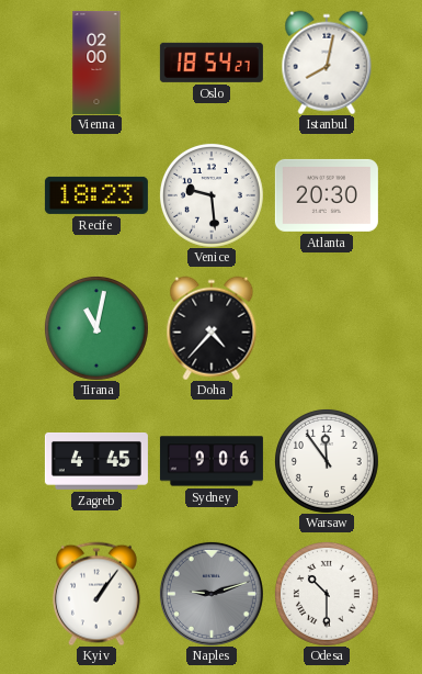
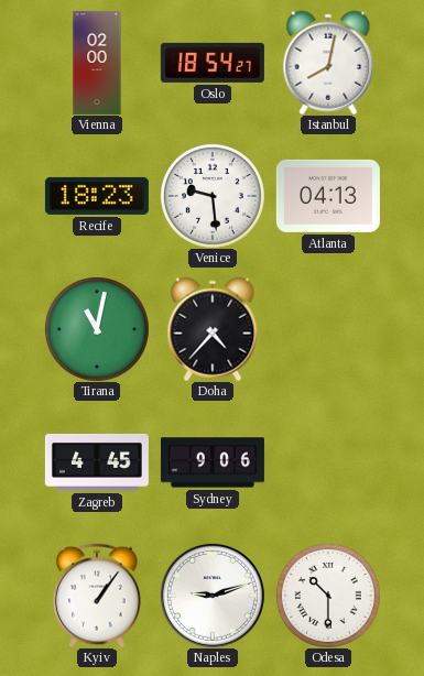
Atlanta: 20:30 -> 04:13
Warsaw: 11:54 -> none
Naples dial: grey -> white
